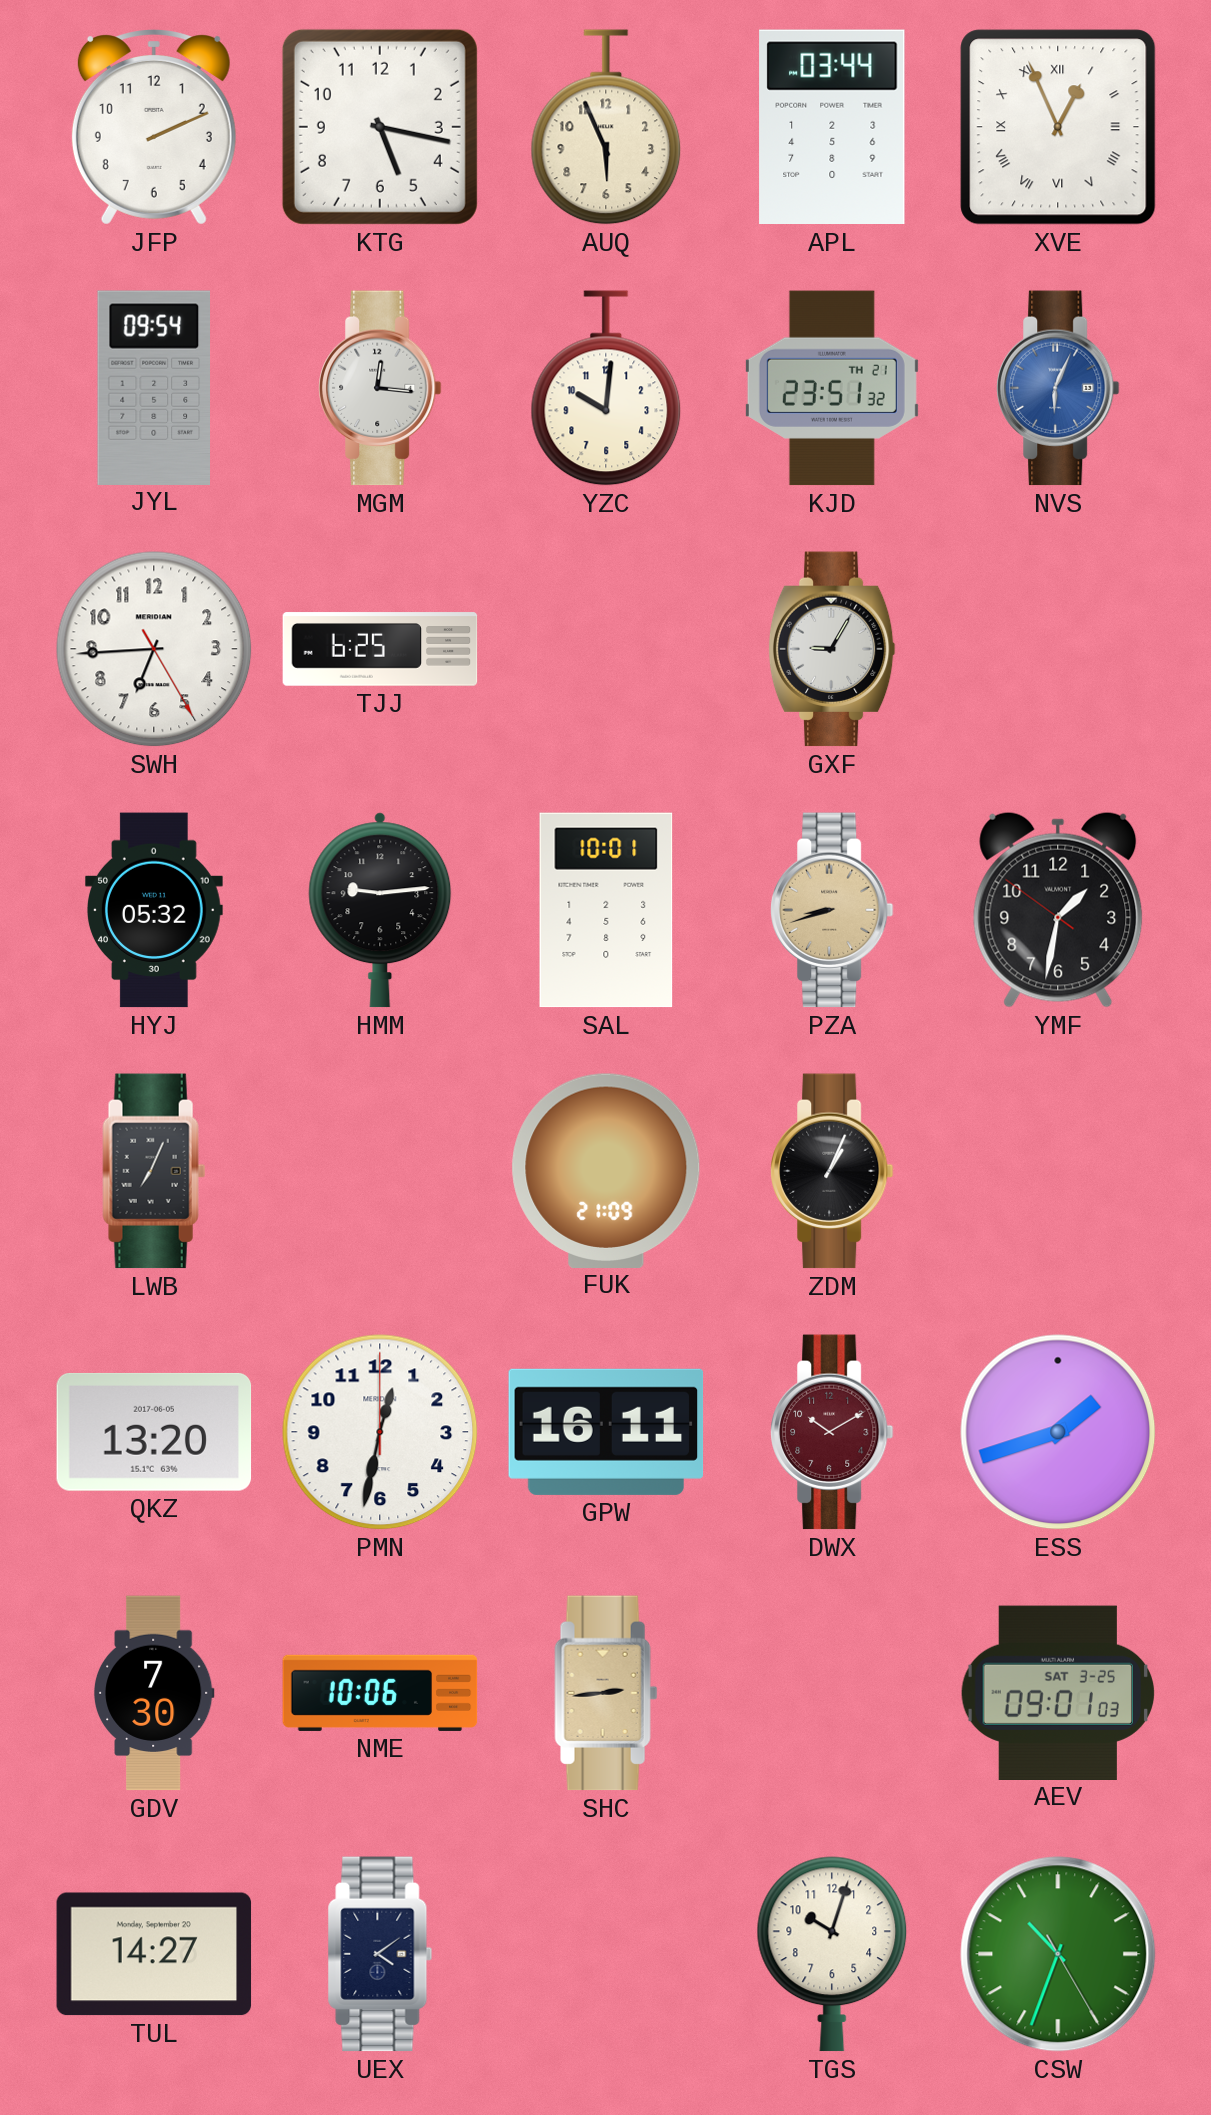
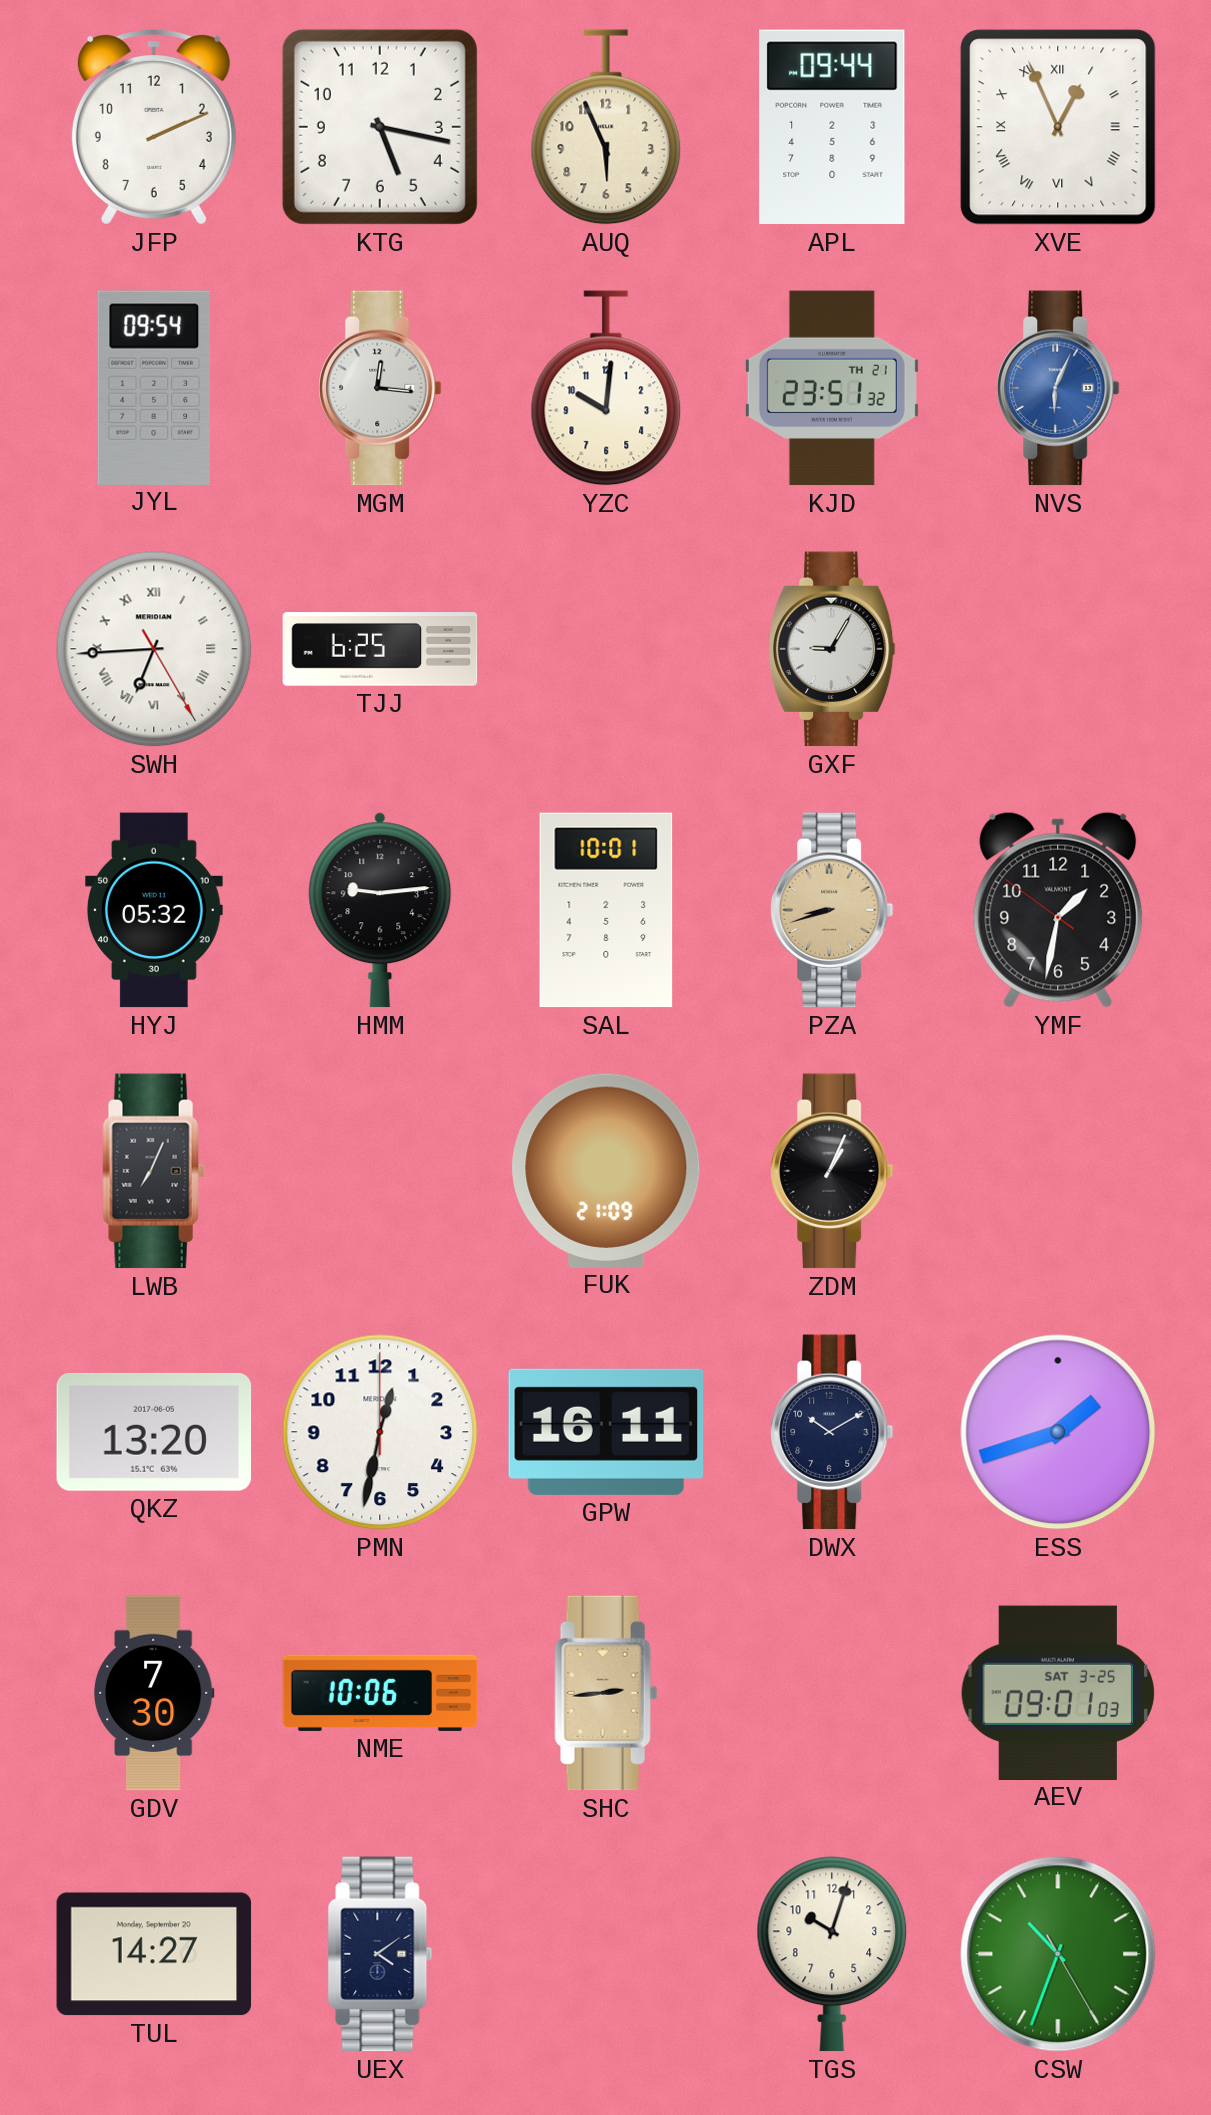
APL: 03:44 -> 09:44
SWH numerals: Arabic -> Roman
DWX dial: burgundy -> navy
